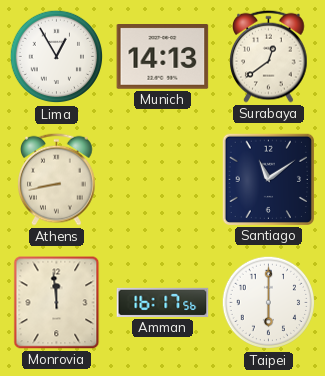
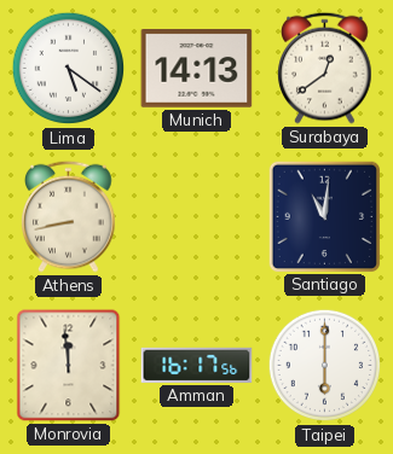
Lima: 12:55 -> 5:21
Santiago: 11:09 -> 11:01
